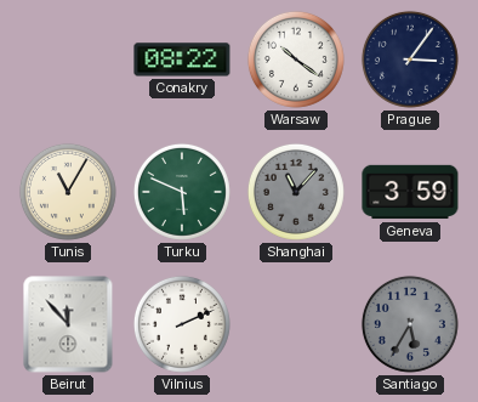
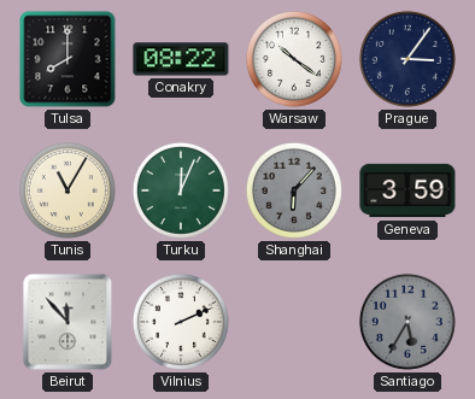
Tulsa: none -> 8:00
Turku: 5:49 -> 12:04
Shanghai: 11:07 -> 6:07
